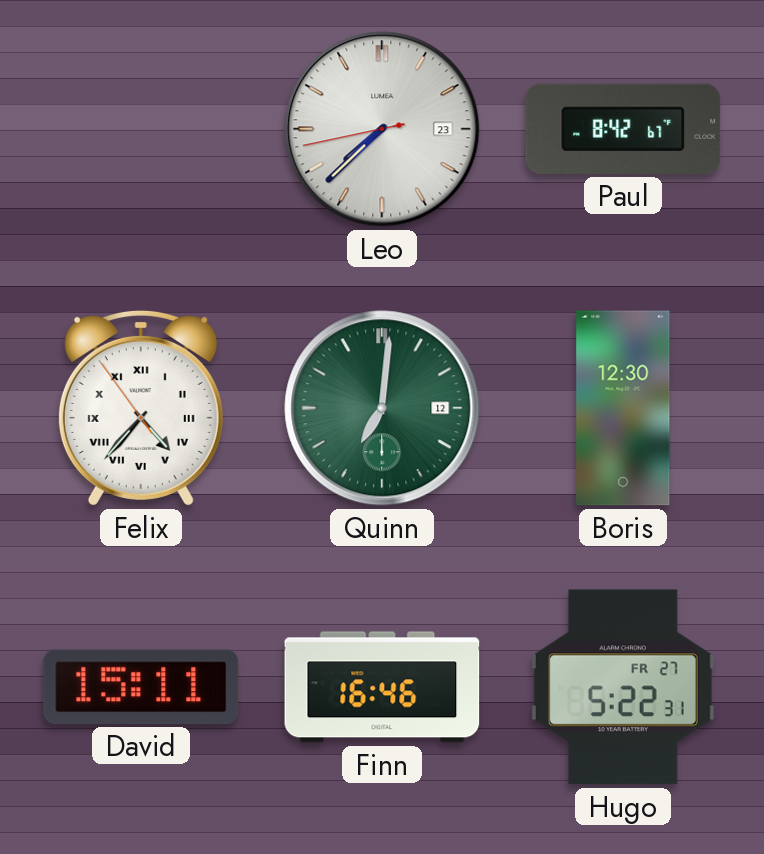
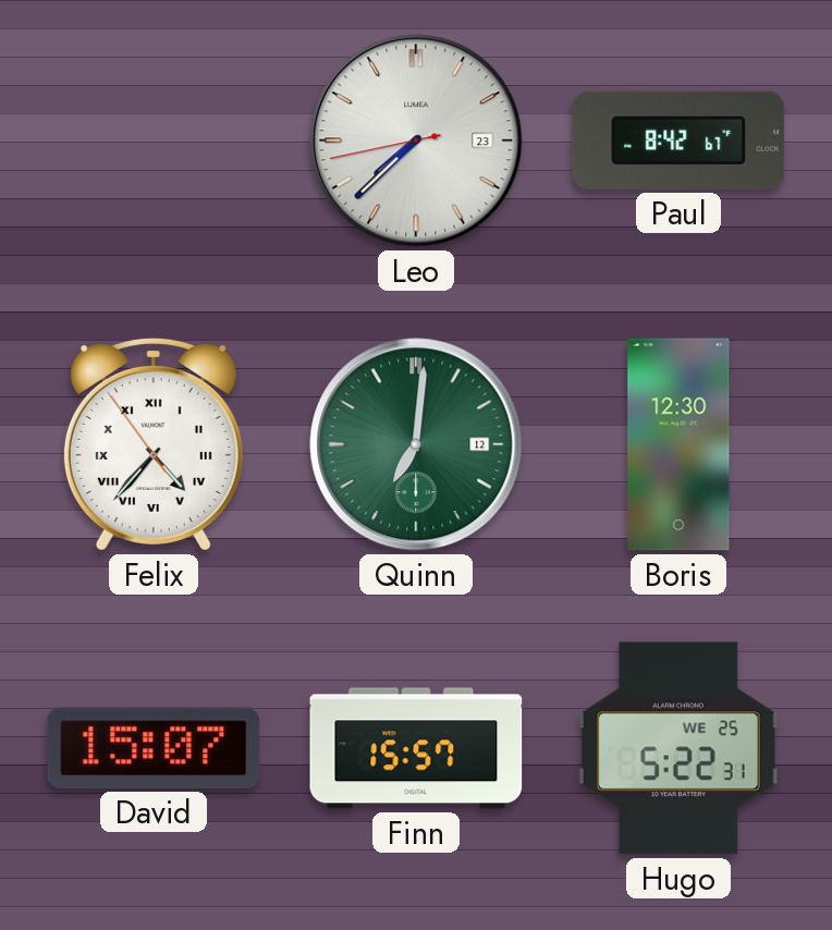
David: 15:11 -> 15:07
Finn: 16:46 -> 15:57
Hugo date: FR 27 -> WE 25
